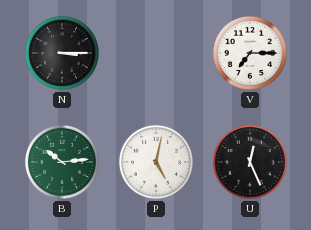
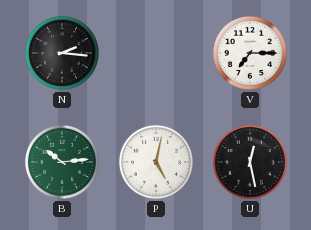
N: 3:15 -> 2:16
U: 12:26 -> 12:28
